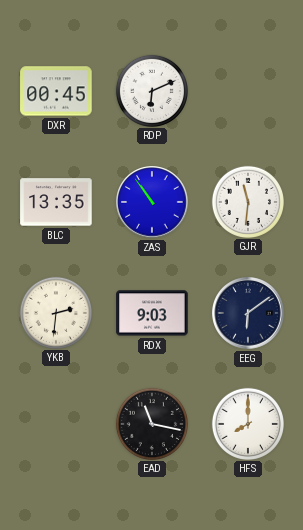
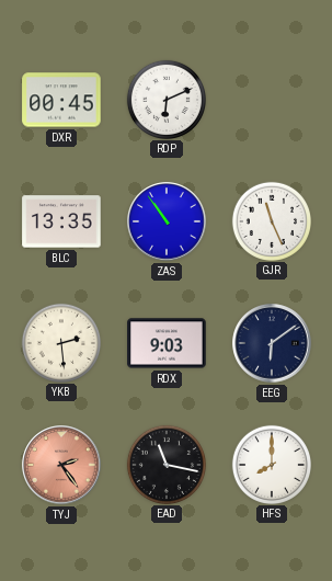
GJR: 11:31 -> 11:26
YKB: 2:31 -> 2:29
TYJ: none -> 2:24
